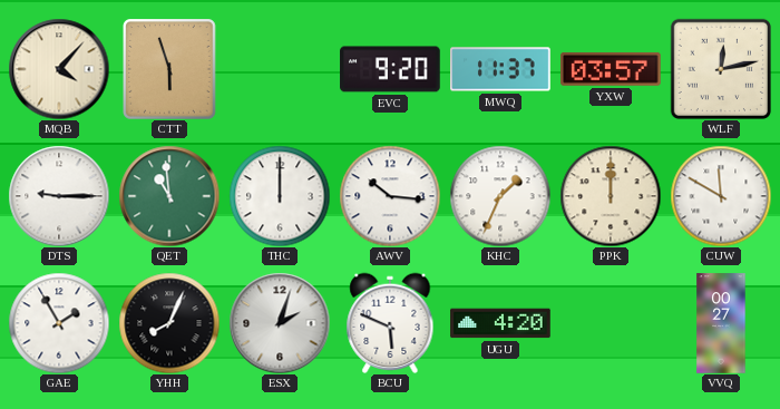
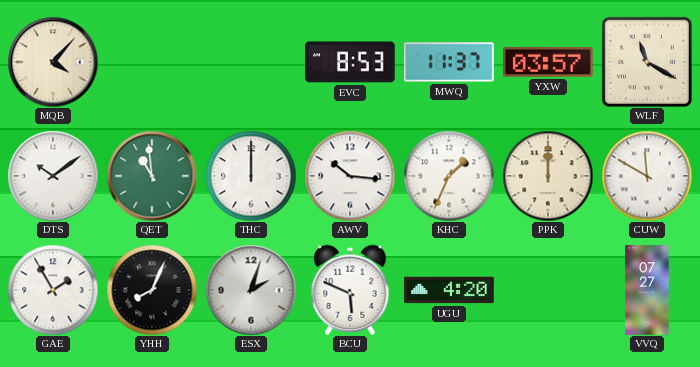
CTT: 5:57 -> none
EVC: 9:20 -> 8:53
WLF: 12:13 -> 11:20
DTS: 9:15 -> 10:09
VVQ: 00:27 -> 07:27
